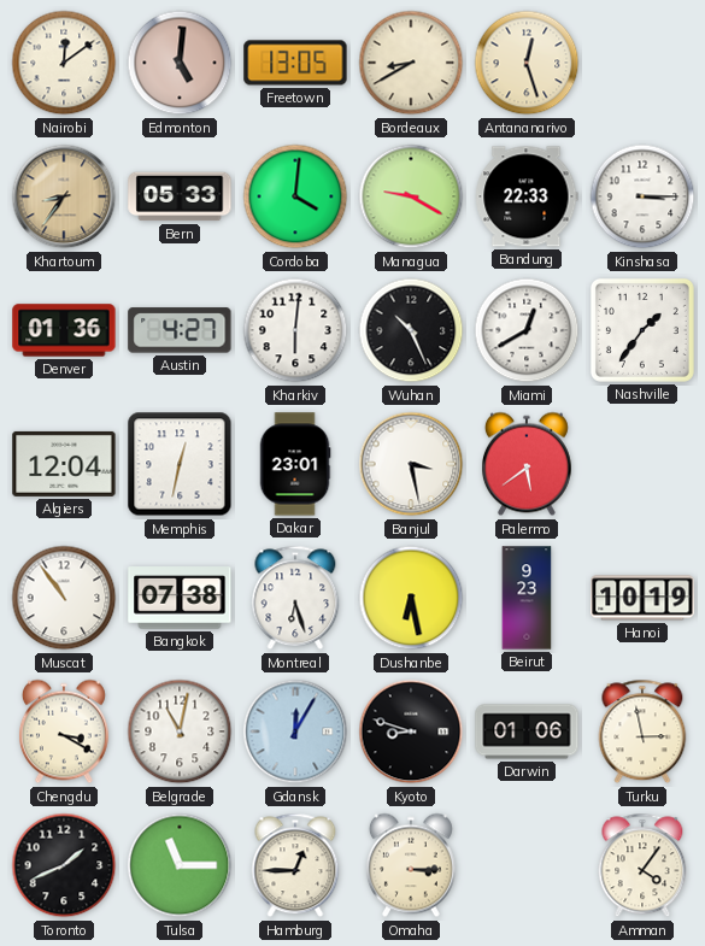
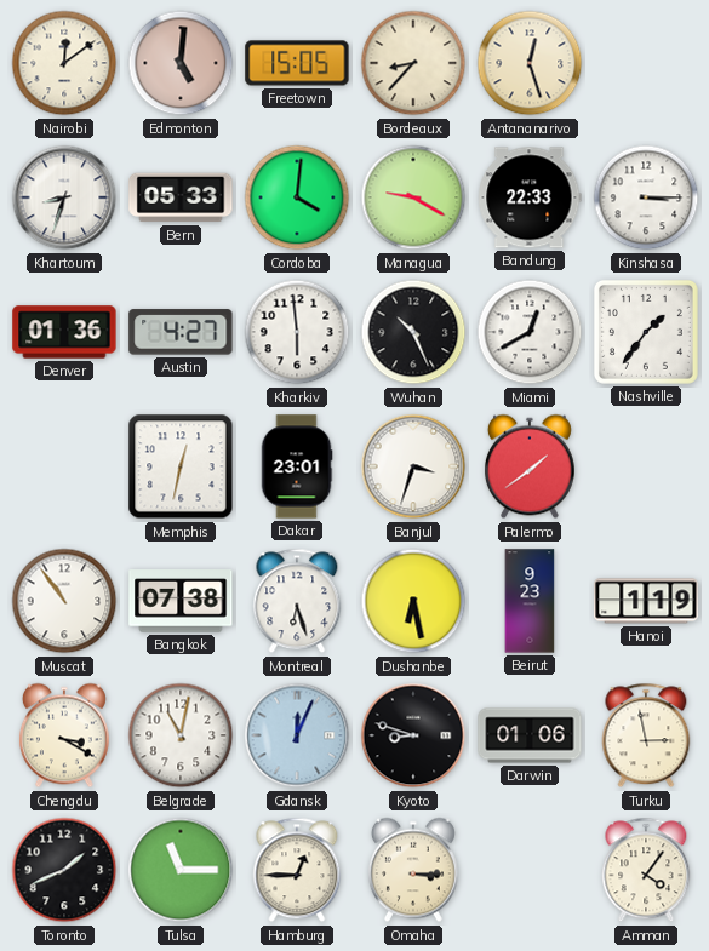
Freetown: 13:05 -> 15:05
Bordeaux: 8:40 -> 8:37
Khartoum: 8:36 -> 8:33
Khartoum dial: champagne -> white
Kharkiv: 6:01 -> 5:59
Algiers: 12:04 -> none
Banjul: 3:28 -> 3:33
Palermo: 5:39 -> 1:39
Hanoi: 10:19 -> 1:19
Gdansk: 12:05 -> 12:04
